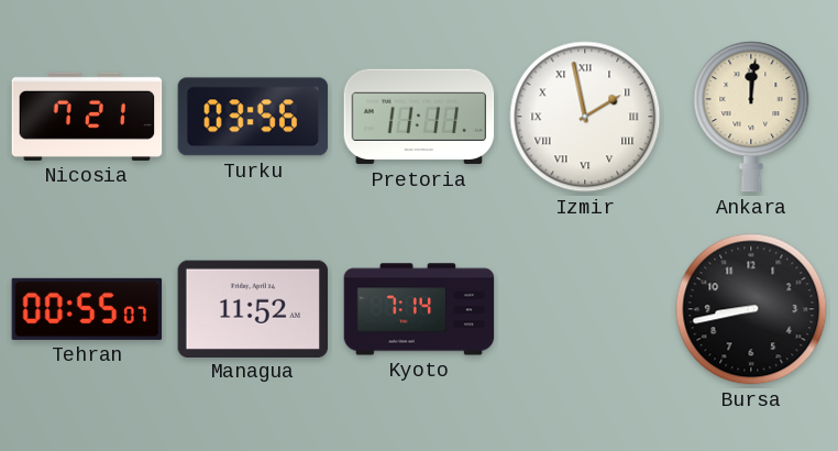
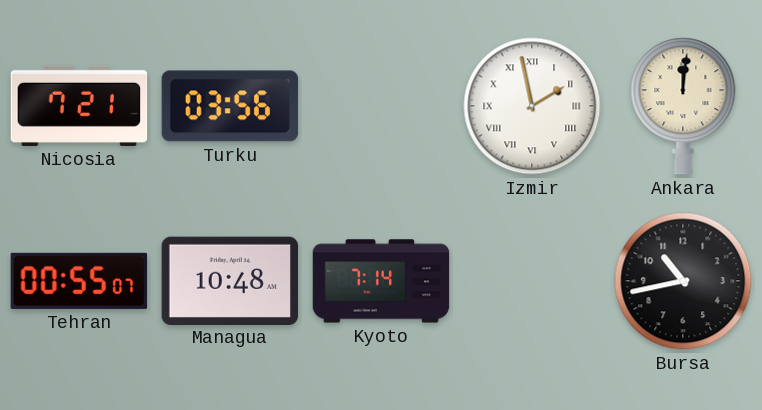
Pretoria: 11:11 -> none
Managua: 11:52 -> 10:48
Bursa: 8:43 -> 10:43
